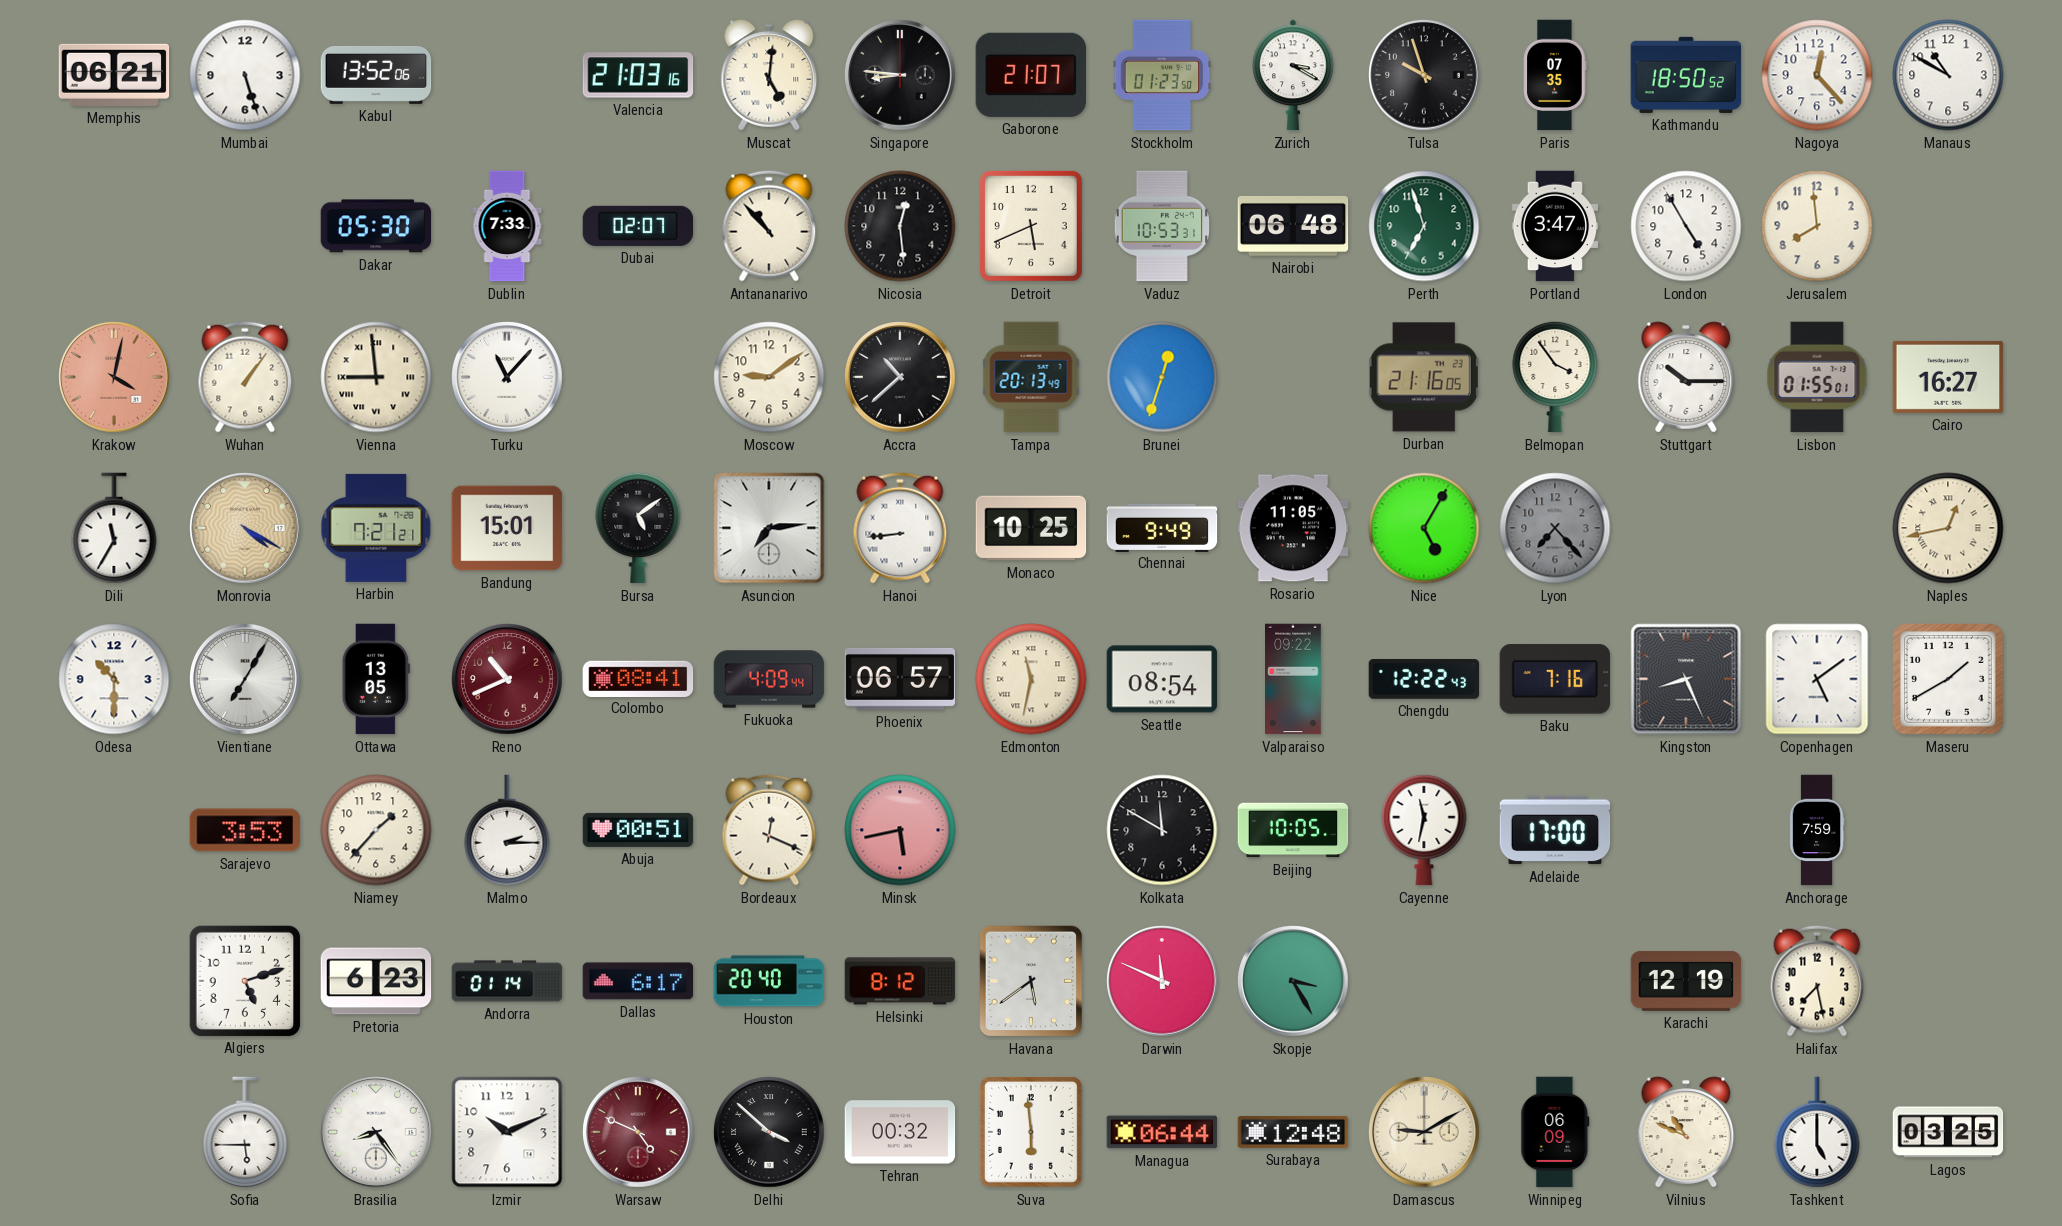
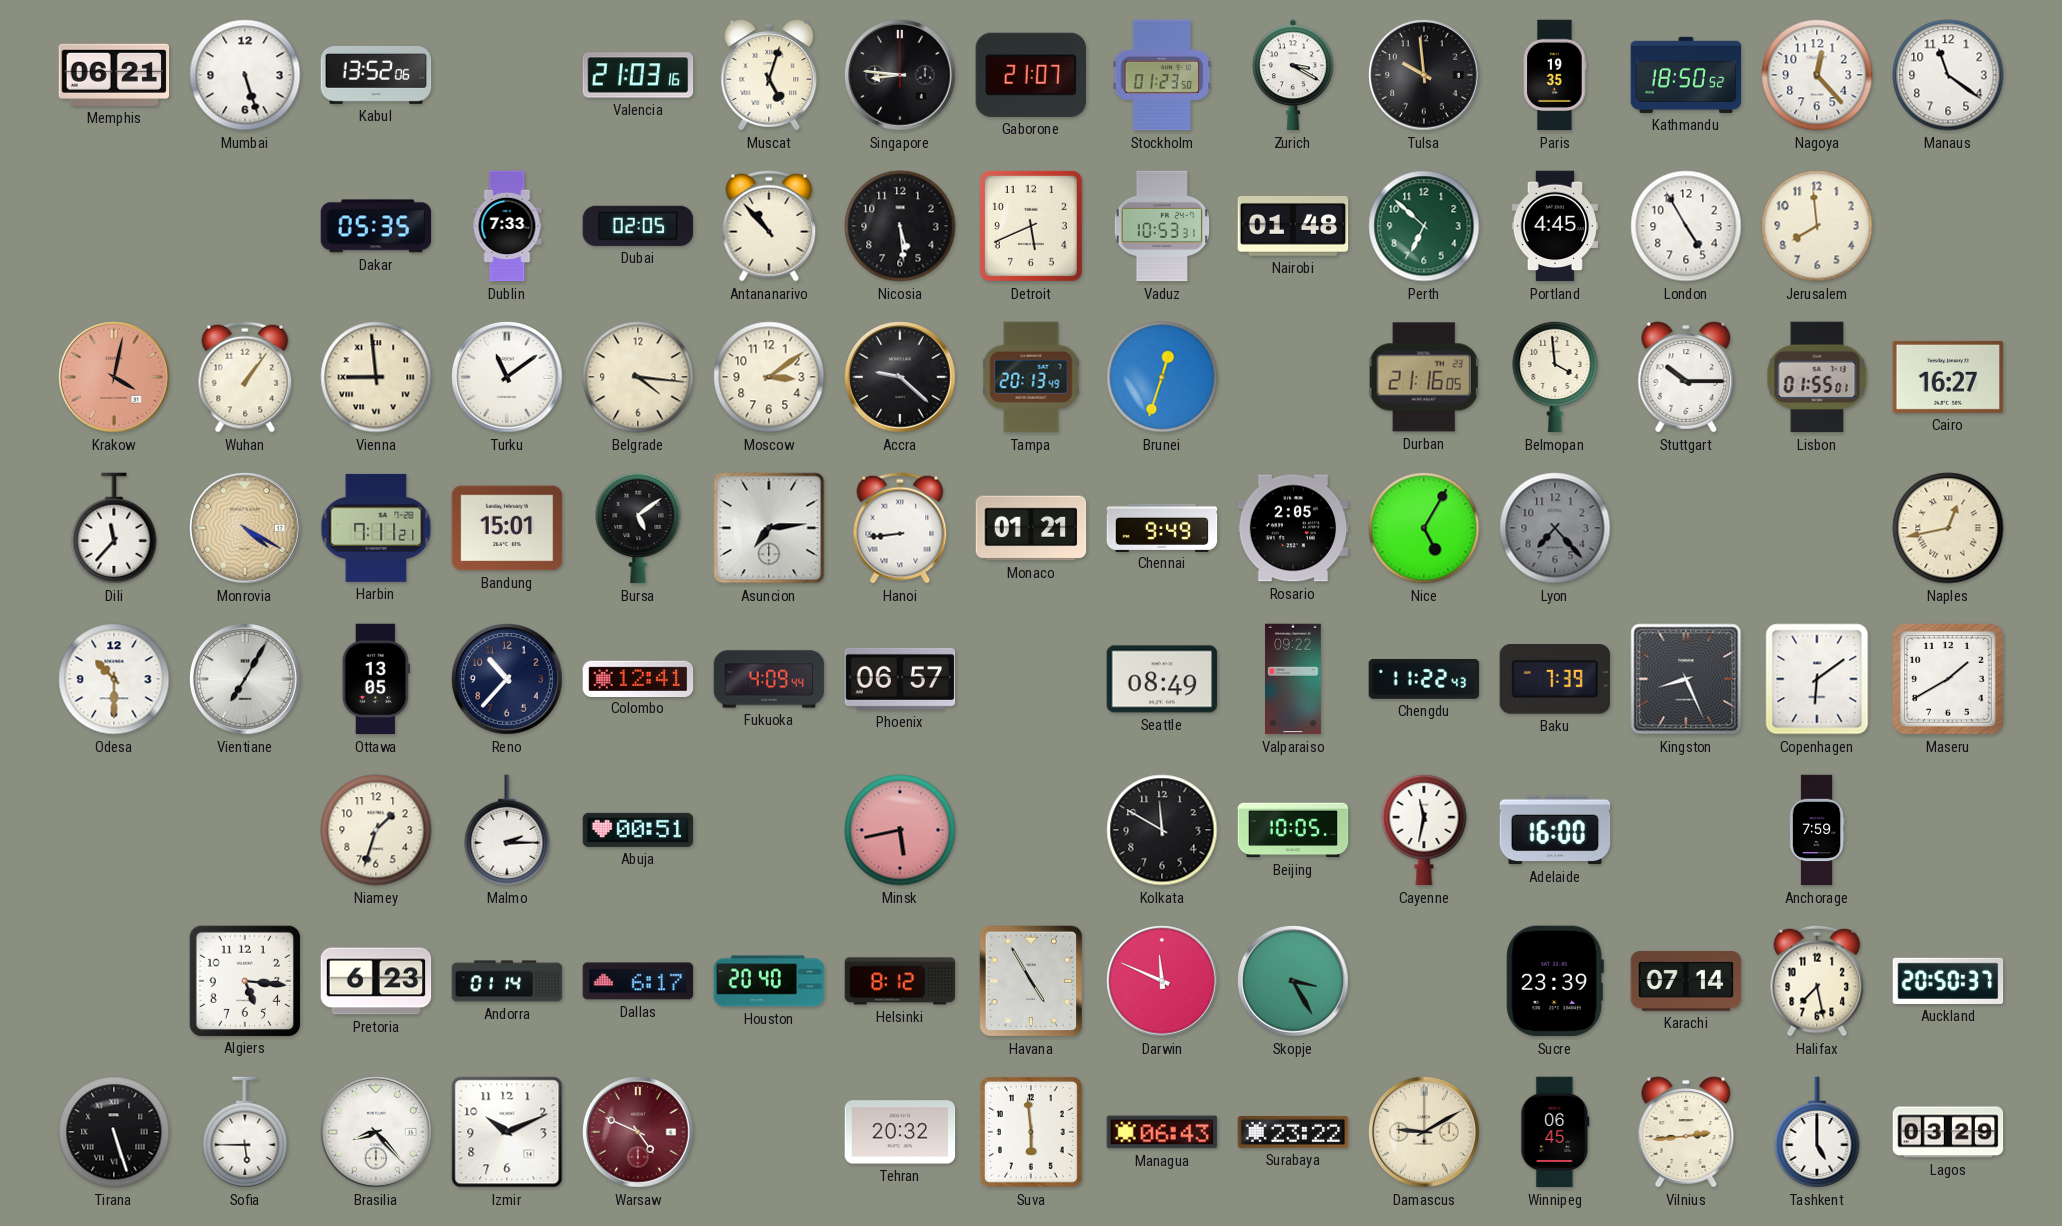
Muscat: 5:01 -> 5:03
Tulsa: 9:57 -> 9:59
Paris: 07:35 -> 19:35
Manaus: 10:50 -> 11:21
Dakar: 05:30 -> 05:35
Dubai: 02:07 -> 02:05
Nicosia: 12:29 -> 5:29
Nairobi: 06:48 -> 01:48
Perth: 6:57 -> 6:52
Portland: 3:47 -> 4:45
Turku: 11:07 -> 11:09
Belgrade: none -> 4:16
Moscow: 9:09 -> 3:09
Accra: 10:38 -> 9:22
Belmopan: 3:54 -> 3:59
Dili: 11:35 -> 11:37
Harbin: 7:21 -> 7:11
Monaco: 10:25 -> 01:21
Rosario: 11:05 -> 2:05
Reno: 10:41 -> 10:37
Reno dial: burgundy -> navy
Colombo: 08:41 -> 12:41
Edmonton: 11:32 -> none
Seattle: 08:54 -> 08:49
Chengdu: 12:22 -> 11:22
Baku: 7:16 -> 7:39
Copenhagen: 5:09 -> 6:09
Sarajevo: 3:53 -> none
Niamey: 1:37 -> 1:33
Bordeaux: 12:19 -> none
Adelaide: 17:00 -> 16:00
Algiers: 5:12 -> 5:16
Havana: 5:39 -> 4:55
Sucre: none -> 23:39
Karachi: 12:19 -> 07:14
Auckland: none -> 20:50
Tirana: none -> 5:27
Brasilia: 8:24 -> 8:23
Delhi: 3:52 -> none
Tehran: 00:32 -> 20:32
Managua: 06:44 -> 06:43
Surabaya: 12:48 -> 23:22
Winnipeg: 06:09 -> 06:45
Vilnius: 10:49 -> 2:44
Lagos: 03:25 -> 03:29
